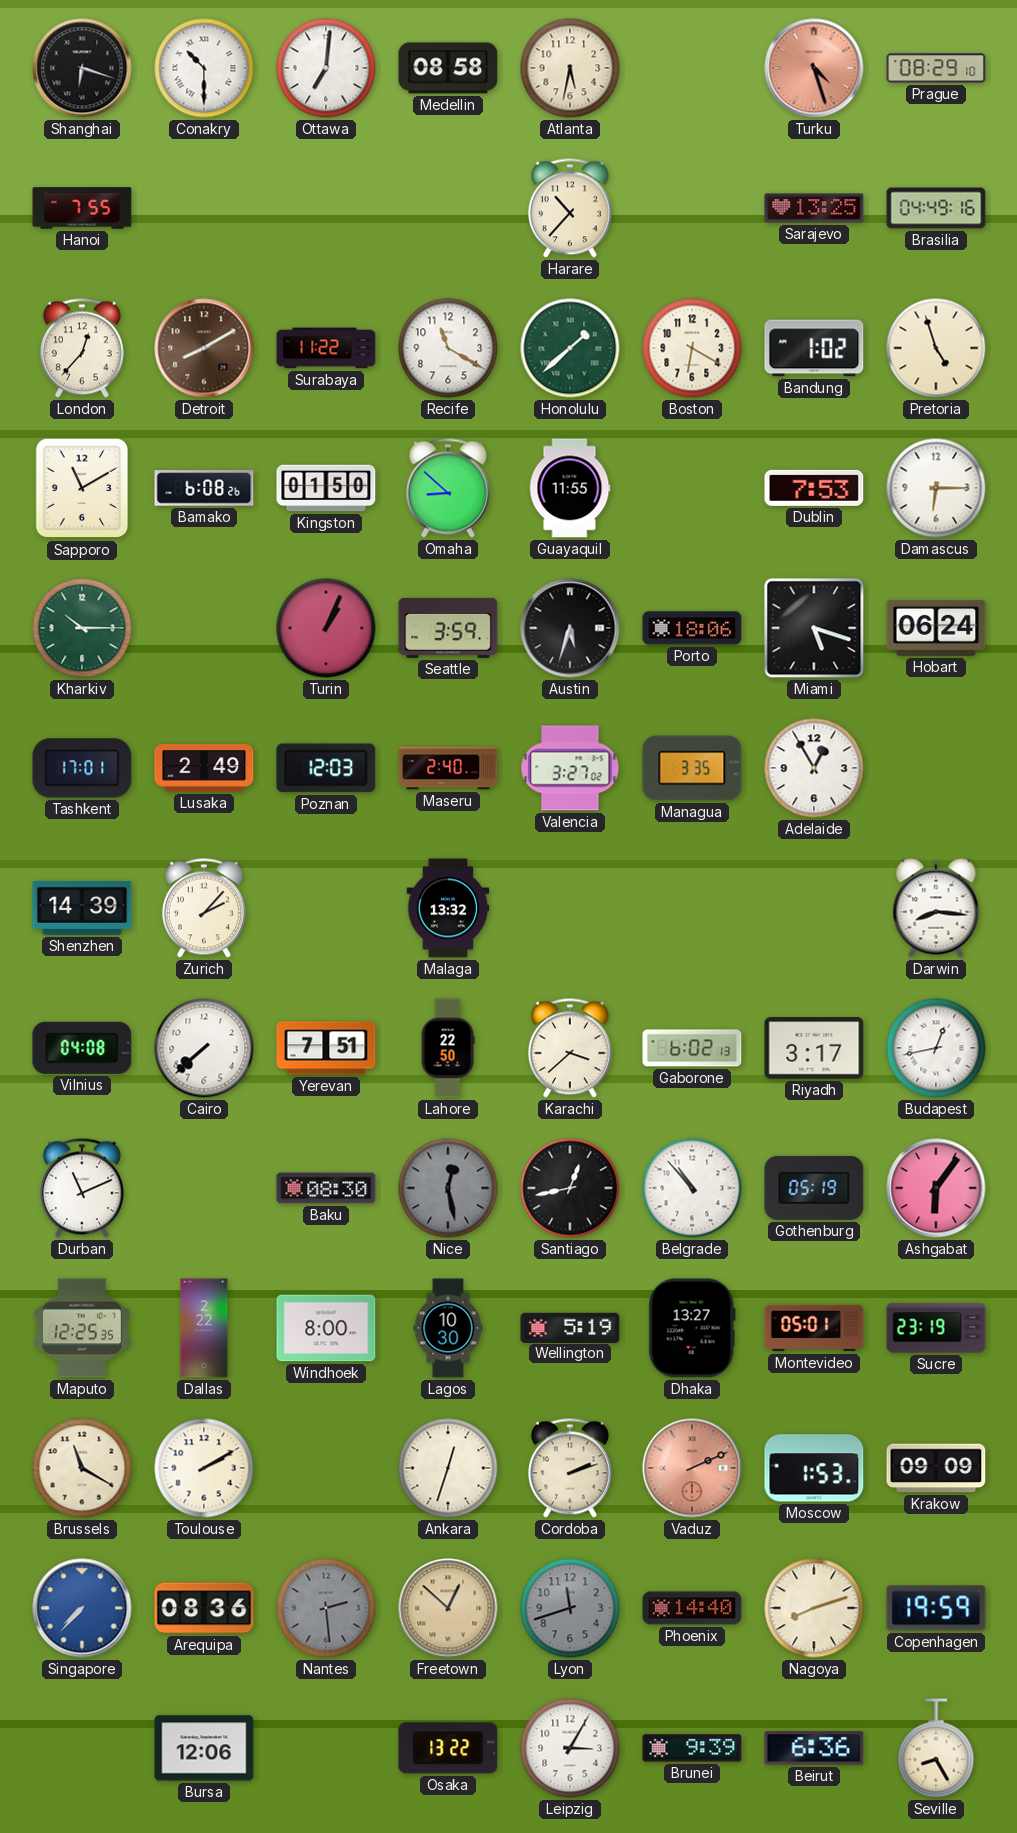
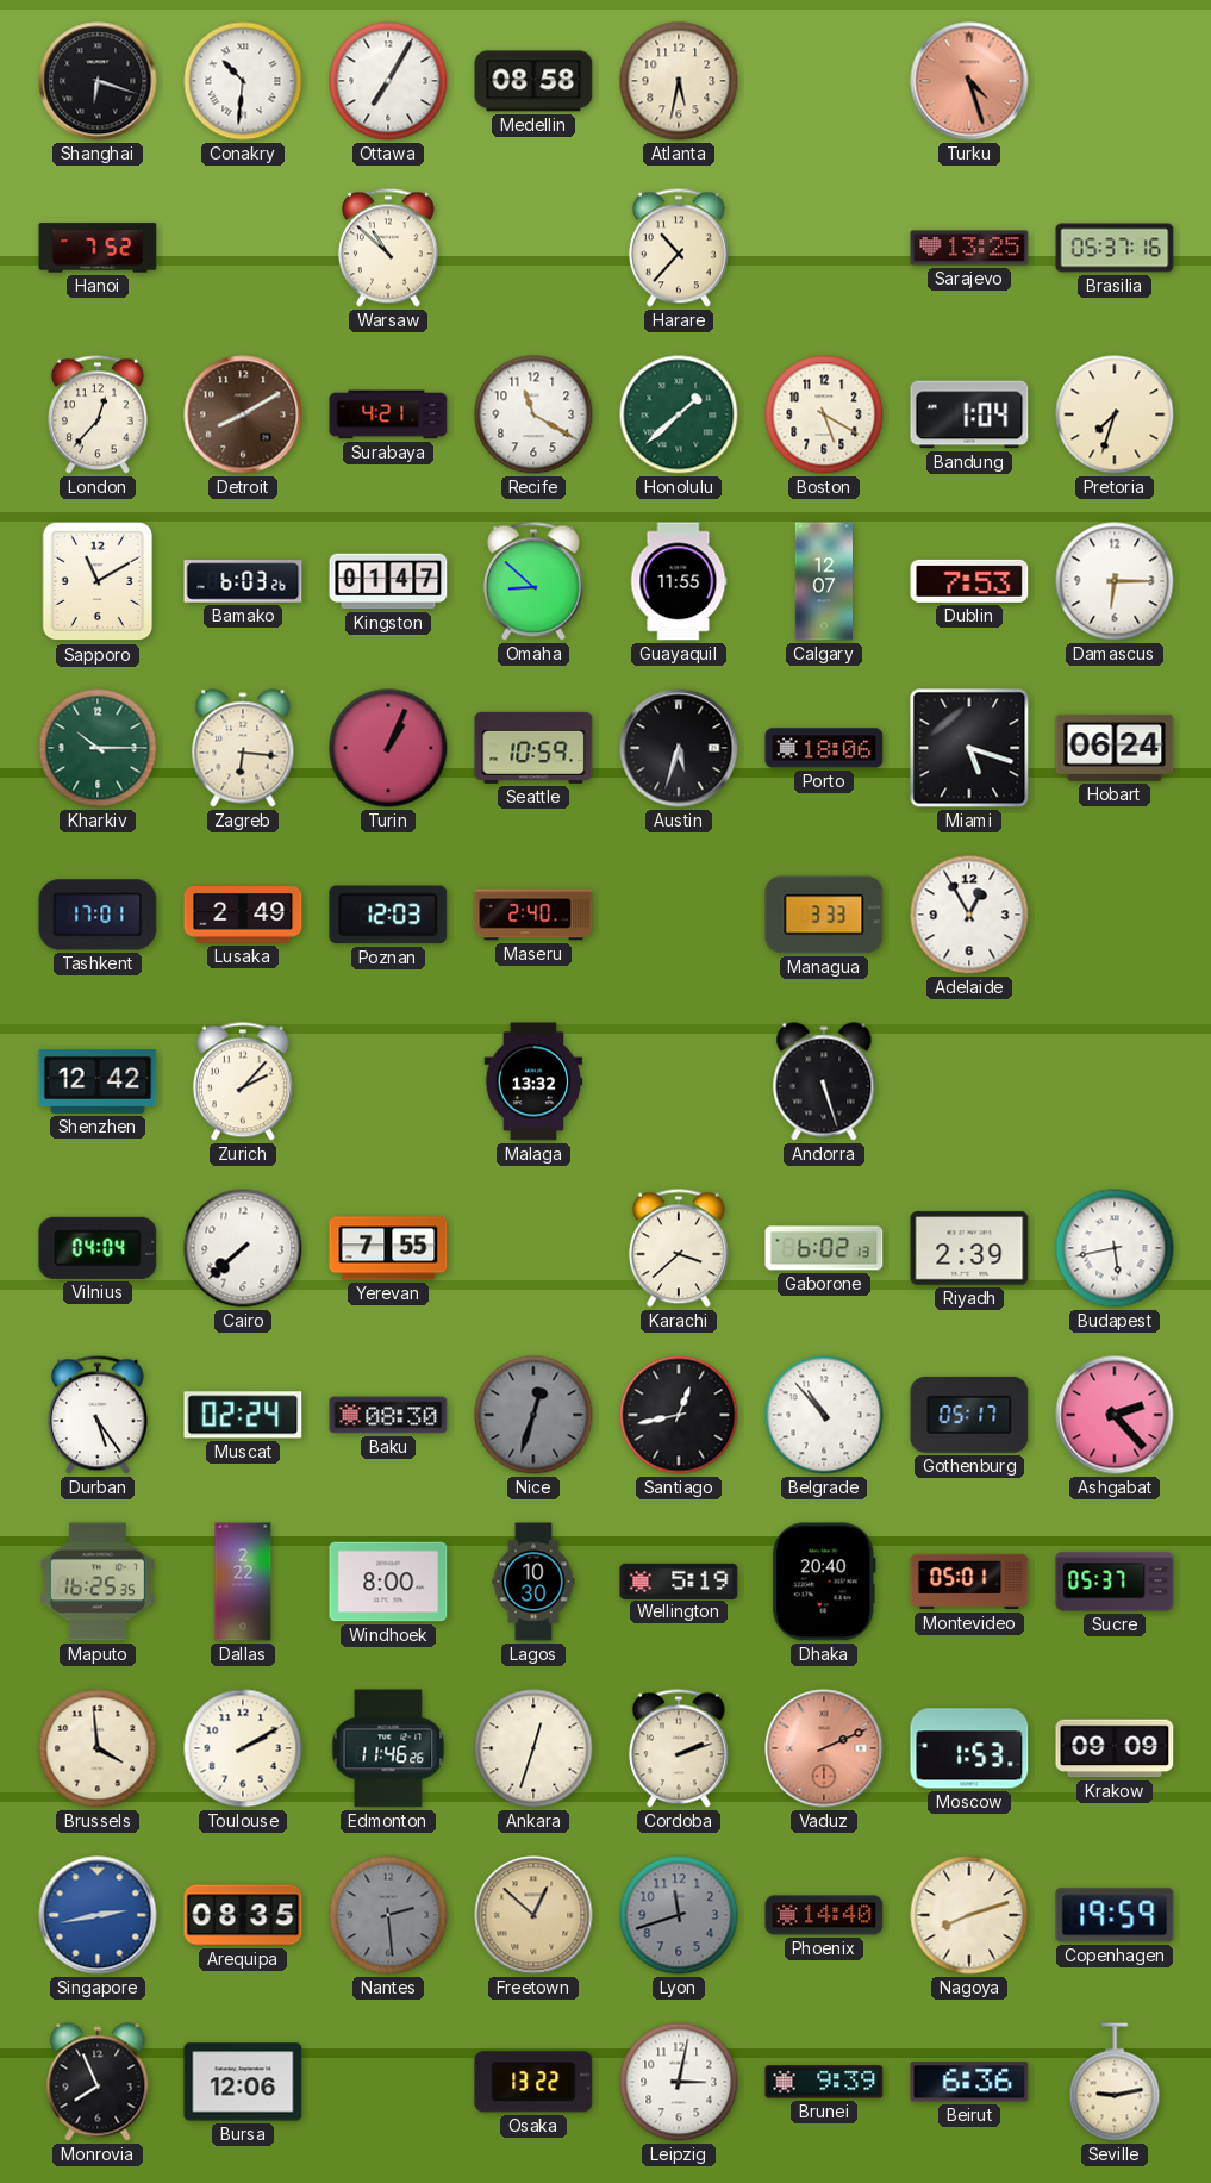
Conakry: 10:30 -> 10:31
Ottawa: 7:01 -> 7:05
Prague: 08:29 -> none
Hanoi: 7:55 -> 7:52
Warsaw: none -> 10:52
Brasilia: 04:49 -> 05:37
Surabaya: 11:22 -> 4:21
Boston: 6:20 -> 5:20
Bandung: 1:02 -> 1:04
Pretoria: 4:57 -> 7:33
Bamako: 6:08 -> 6:03
Kingston: 01:50 -> 01:47
Calgary: none -> 12:07
Zagreb: none -> 6:16
Seattle: 3:59 -> 10:59
Valencia: 3:27 -> none
Managua: 3:35 -> 3:33
Shenzhen: 14:39 -> 12:42
Andorra: none -> 5:27
Darwin: 8:16 -> none
Vilnius: 04:08 -> 04:04
Yerevan: 7:51 -> 7:55
Lahore: 22:50 -> none
Riyadh: 3:17 -> 2:39
Budapest: 12:43 -> 5:43
Durban: 11:11 -> 5:24
Muscat: none -> 02:24
Nice: 12:28 -> 12:33
Gothenburg: 05:19 -> 05:17
Ashgabat: 6:06 -> 2:23
Maputo: 12:25 -> 16:25
Dhaka: 13:27 -> 20:40
Sucre: 23:19 -> 05:37
Brussels: 11:20 -> 3:59
Edmonton: none -> 11:46
Singapore: 7:37 -> 2:43
Arequipa: 08:36 -> 08:35
Monrovia: none -> 7:56
Leipzig: 3:05 -> 3:02
Seville: 8:25 -> 9:13
